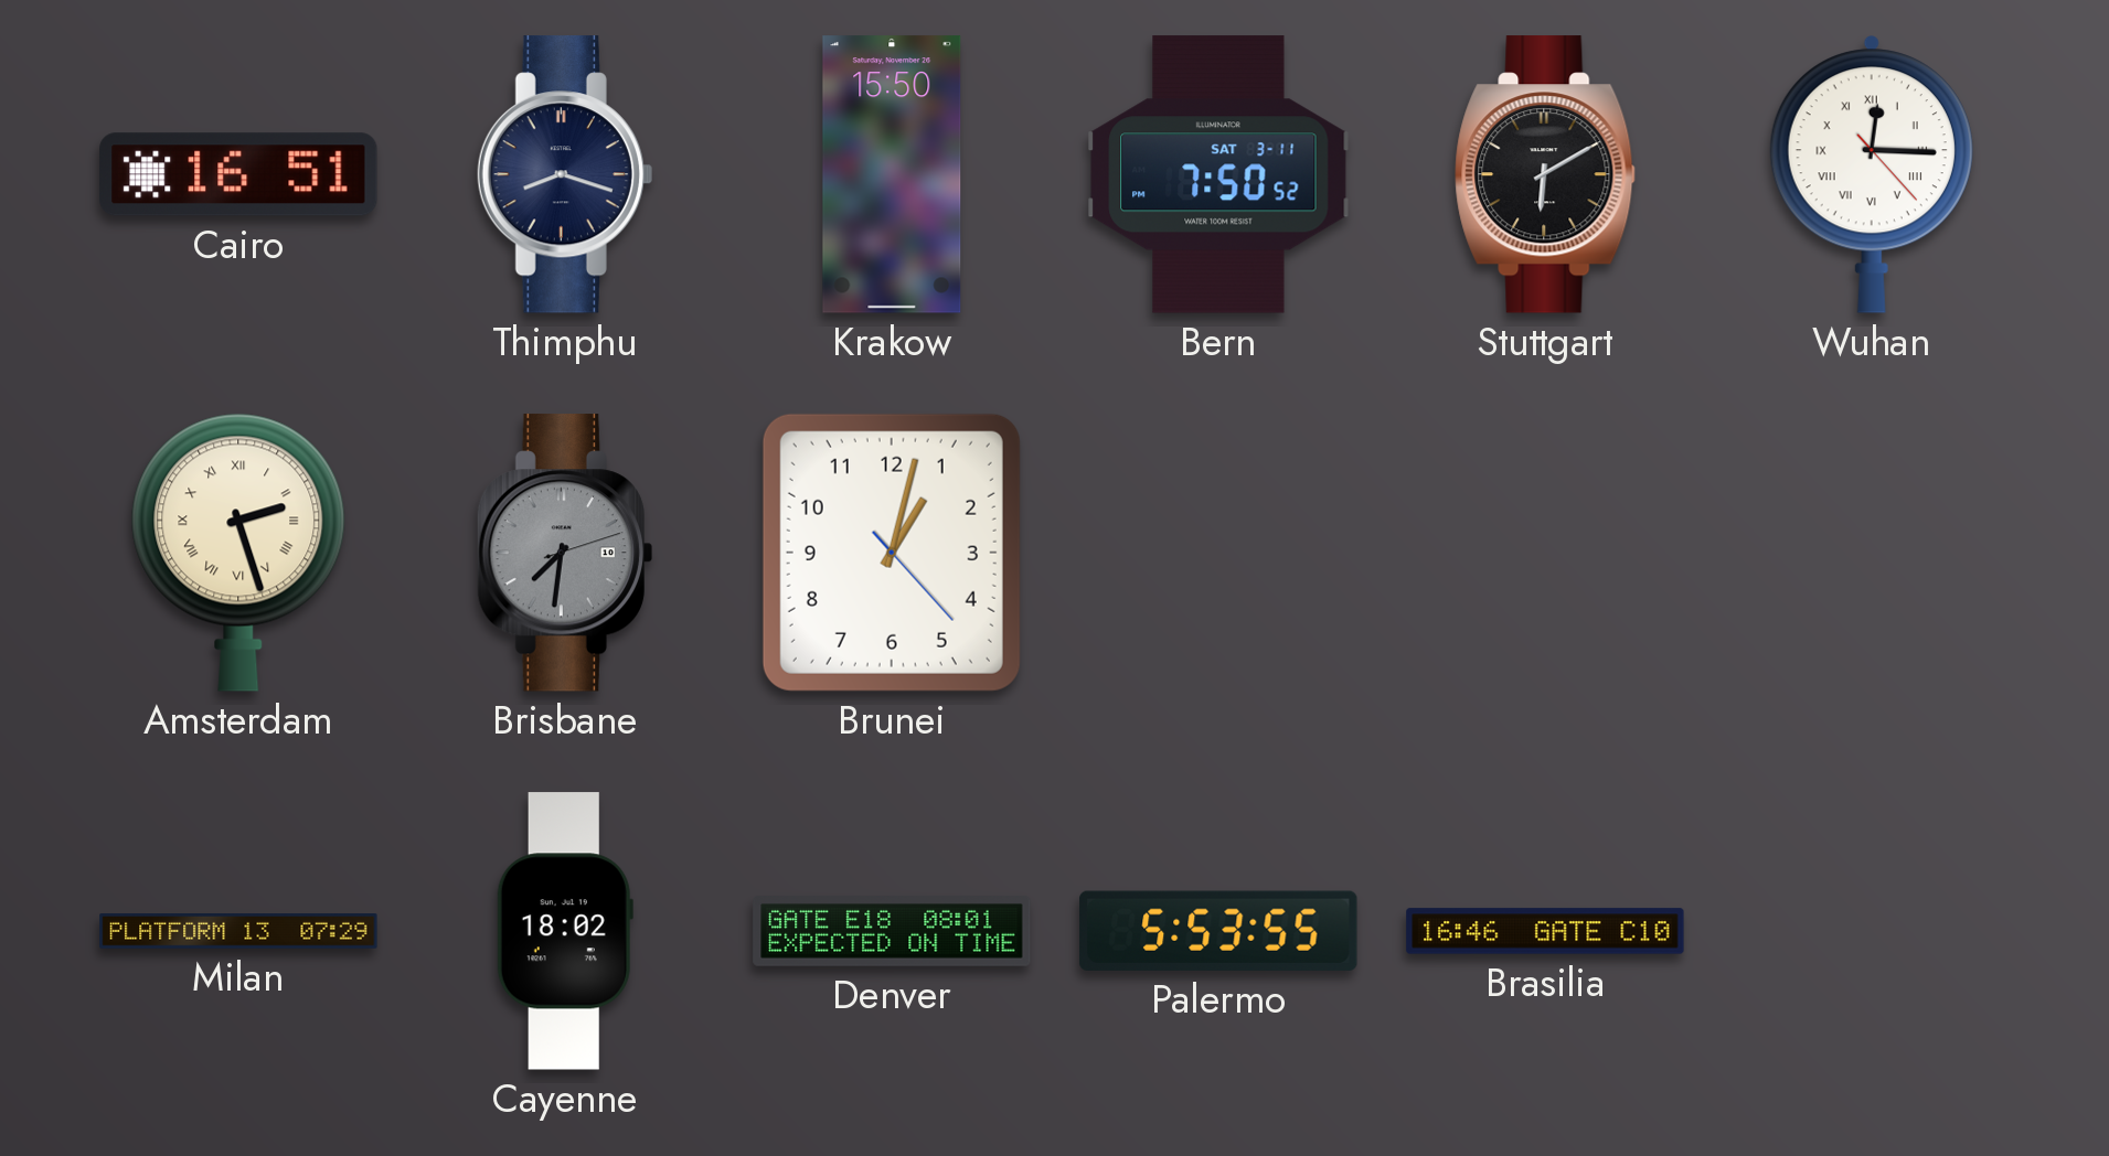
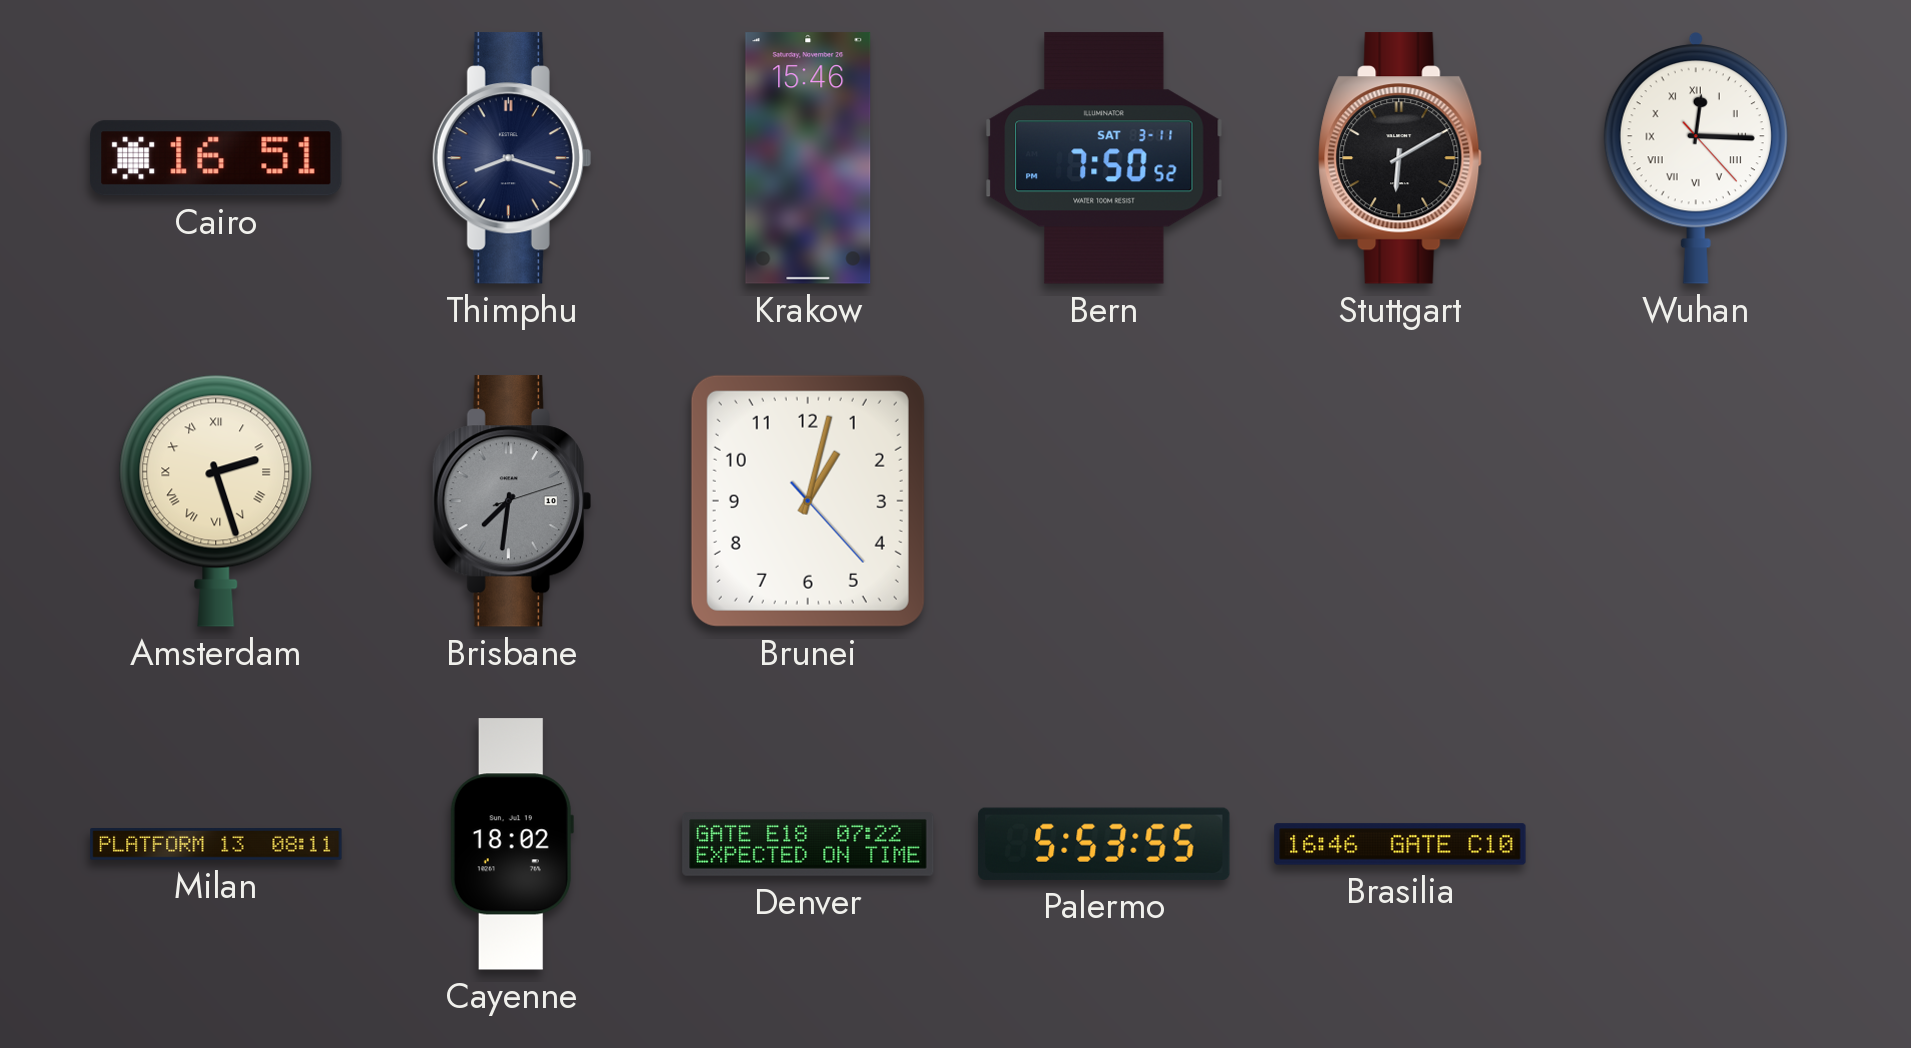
Krakow: 15:50 -> 15:46
Milan: 07:29 -> 08:11
Denver: 08:01 -> 07:22
